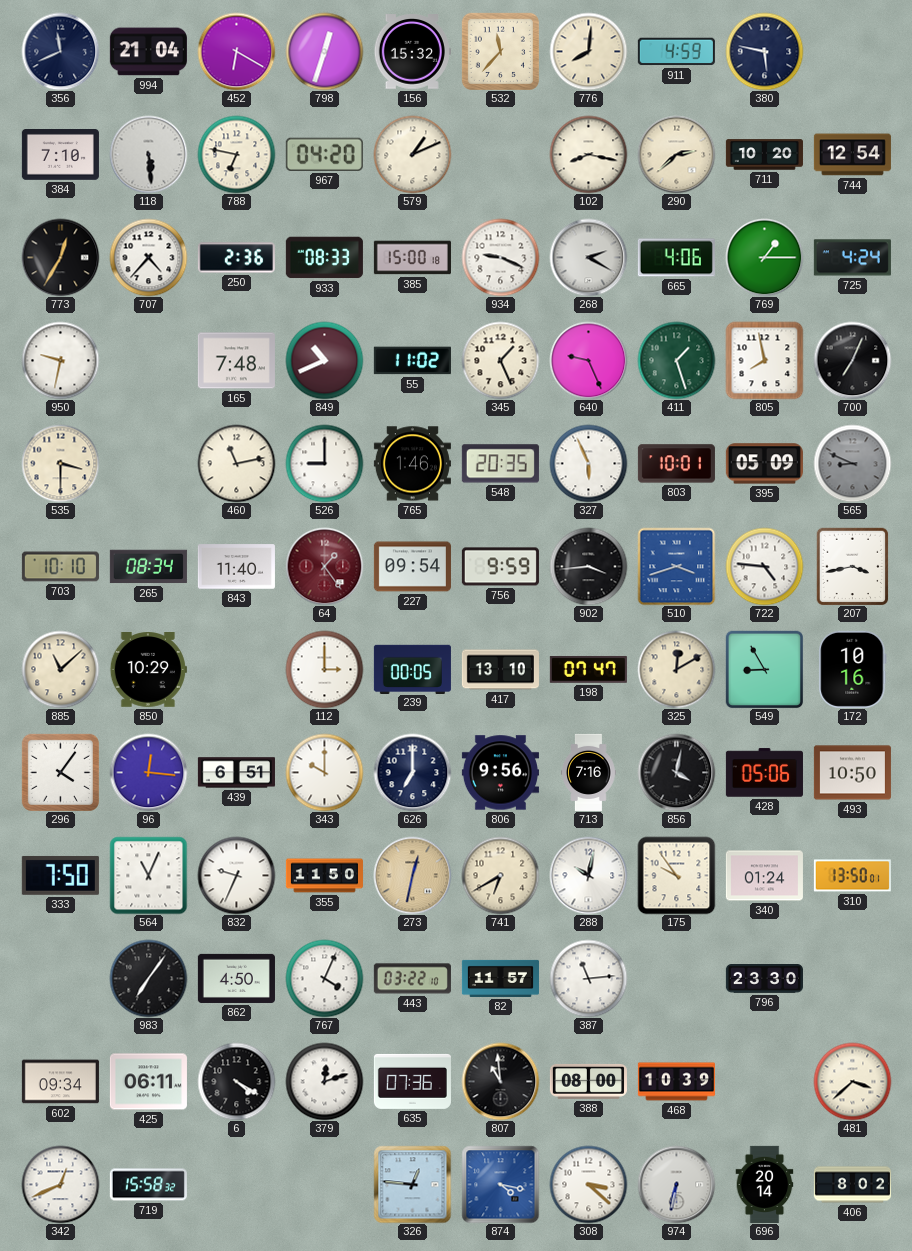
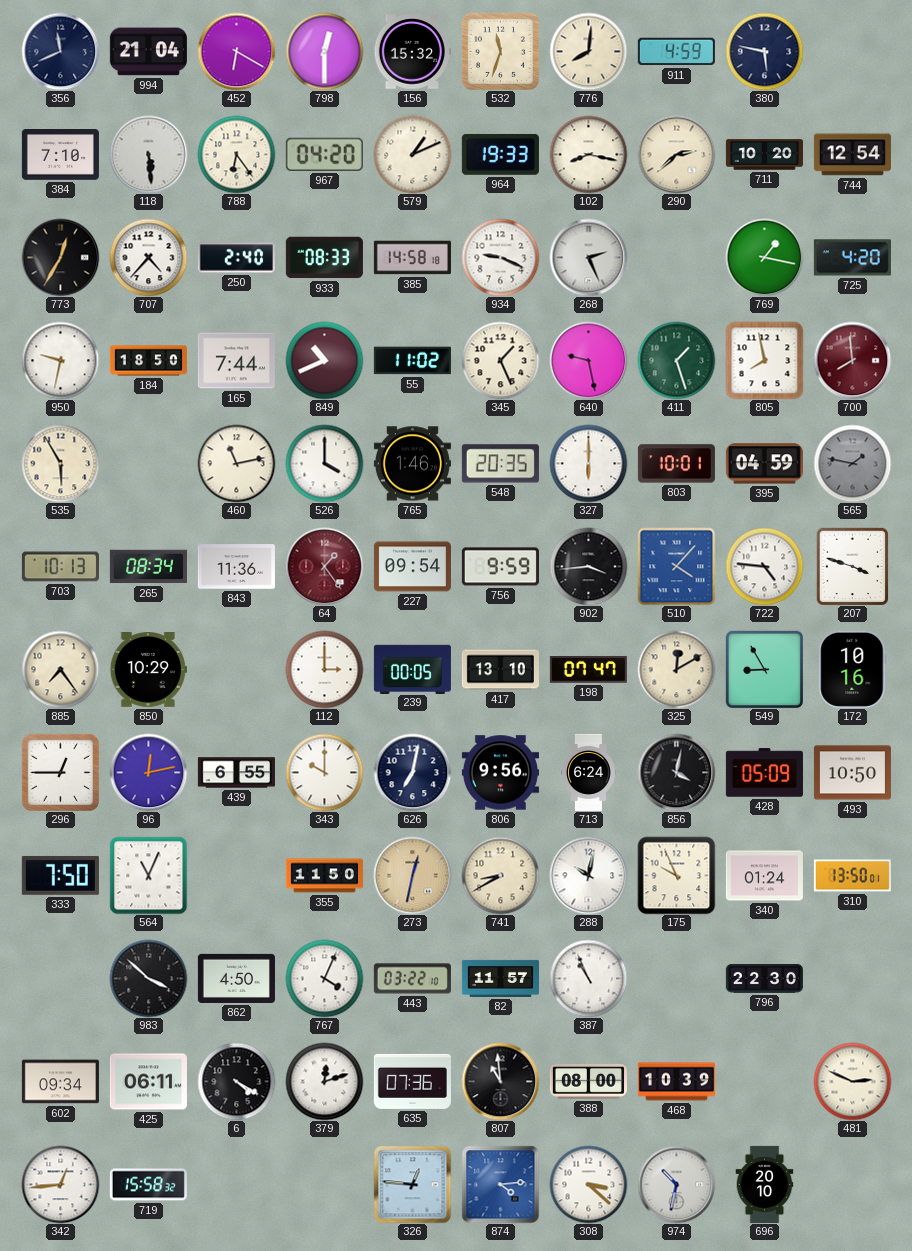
798: 12:33 -> 12:30
532: 11:37 -> 11:33
788: 6:47 -> 6:24
964: none -> 19:33
250: 2:36 -> 2:40
385: 15:00 -> 14:58
268: 2:20 -> 2:26
665: 4:06 -> none
769: 1:15 -> 1:17
725: 4:24 -> 4:20
184: none -> 18:50
165: 7:48 -> 7:44
640: 9:26 -> 9:28
700: 7:04 -> 7:59
700 dial: black -> burgundy
535: 3:30 -> 5:55
526: 9:00 -> 4:00
327: 5:56 -> 6:00
395: 05:09 -> 04:59
565: 8:49 -> 1:47
703: 10:10 -> 10:13
843: 11:40 -> 11:36
510: 3:42 -> 4:07
207: 3:43 -> 3:48
885: 11:08 -> 7:24
296: 4:06 -> 12:45
96: 12:16 -> 12:13
439: 6:51 -> 6:55
626: 7:00 -> 7:02
713: 7:16 -> 6:24
428: 05:06 -> 05:09
832: 9:34 -> none
741: 6:40 -> 8:40
175: 9:54 -> 9:56
983: 7:06 -> 3:52
387: 11:14 -> 10:56
796: 23:30 -> 22:30
481: 3:38 -> 2:49
342: 12:41 -> 12:44
874: 4:17 -> 4:14
974: 6:32 -> 10:32
696: 20:14 -> 20:10
406: 8:02 -> none
